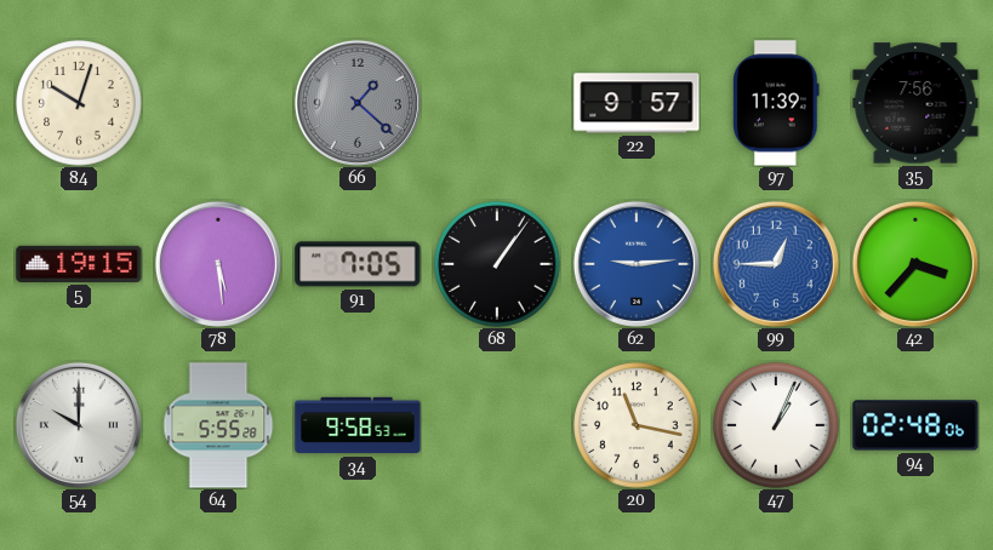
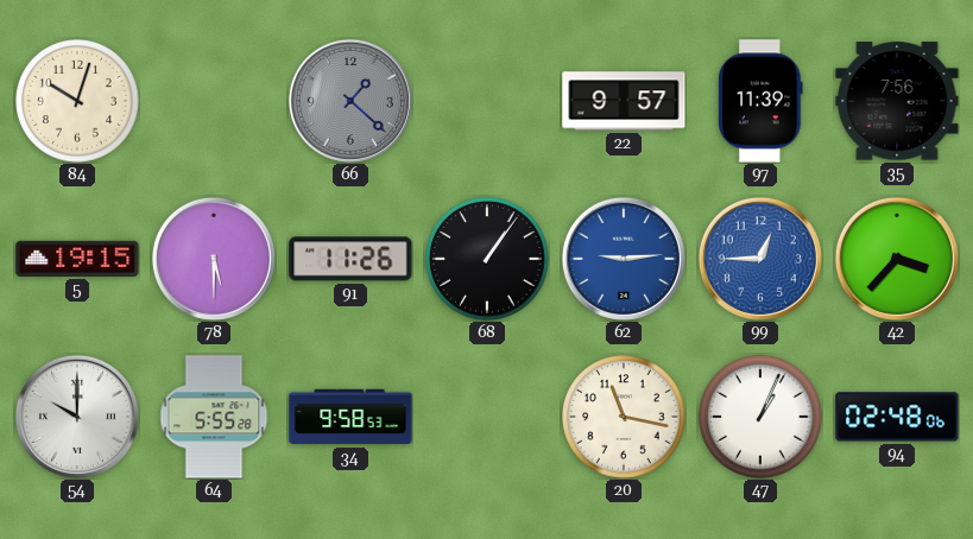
78: 5:29 -> 5:30
91: 7:05 -> 11:26
